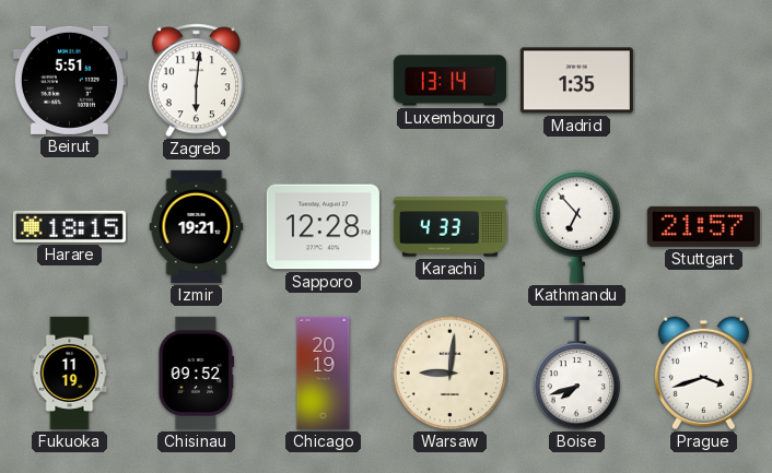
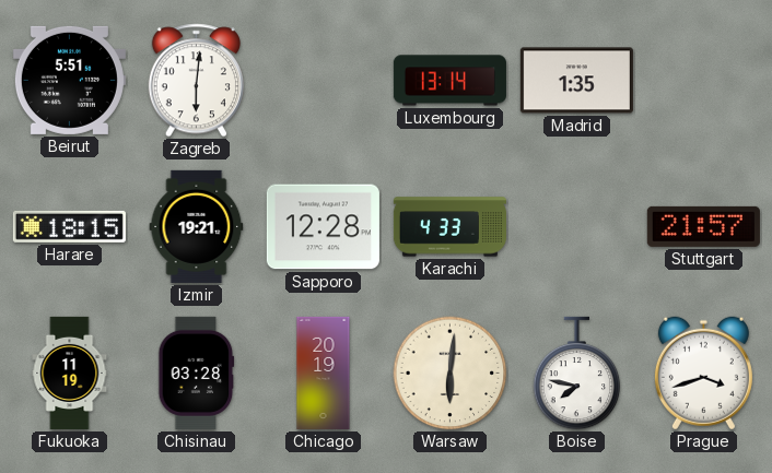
Kathmandu: 6:53 -> none
Chisinau: 09:52 -> 03:28
Warsaw: 9:01 -> 6:01
Boise: 7:42 -> 7:47
